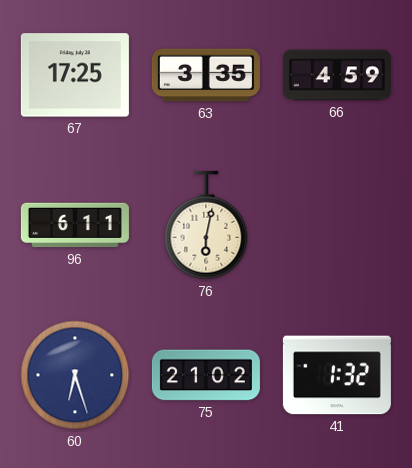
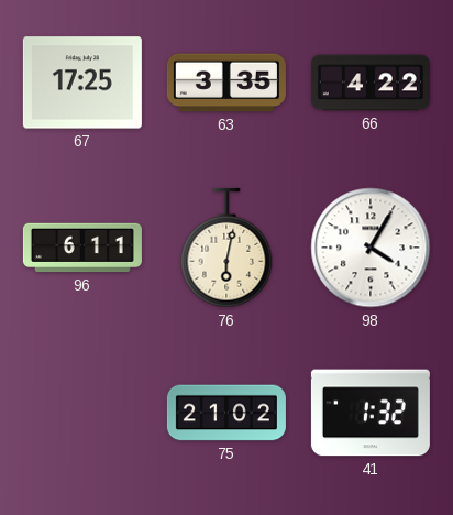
66: 4:59 -> 4:22
98: none -> 4:05
60: 6:27 -> none
